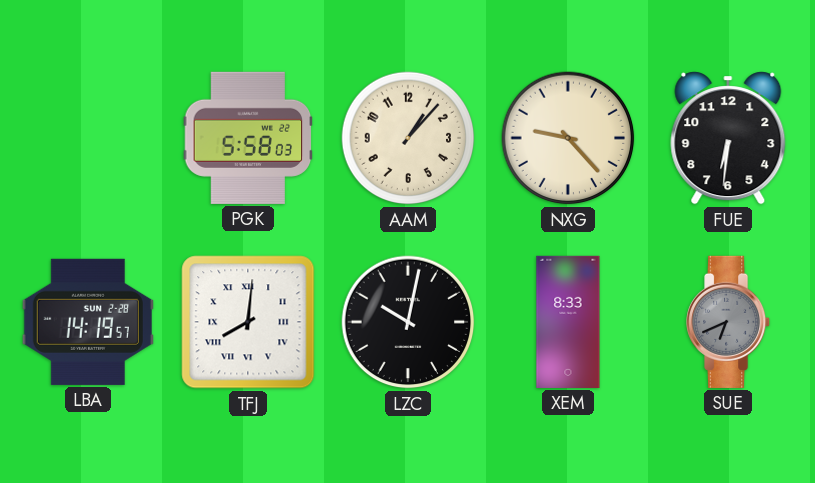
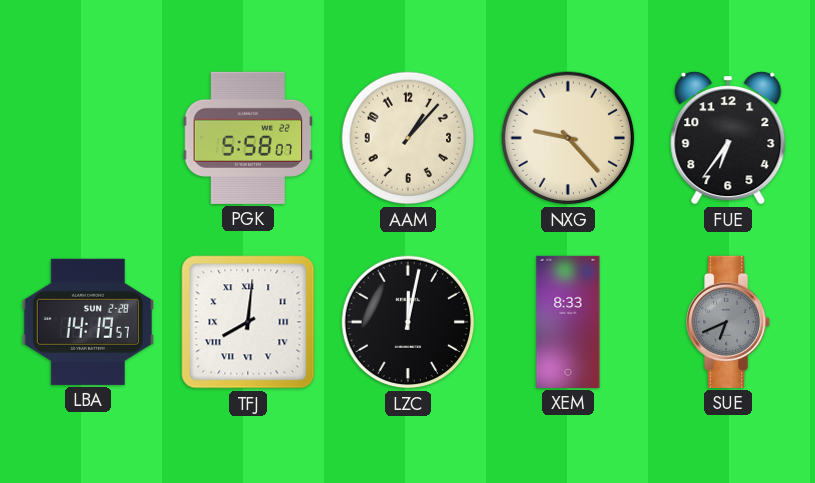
PGK: 5:58:03 -> 5:58:07
FUE: 6:31 -> 6:36
LZC: 10:02 -> 12:02
